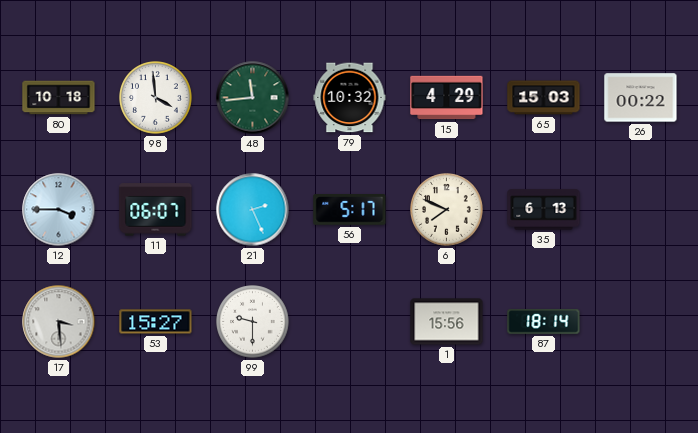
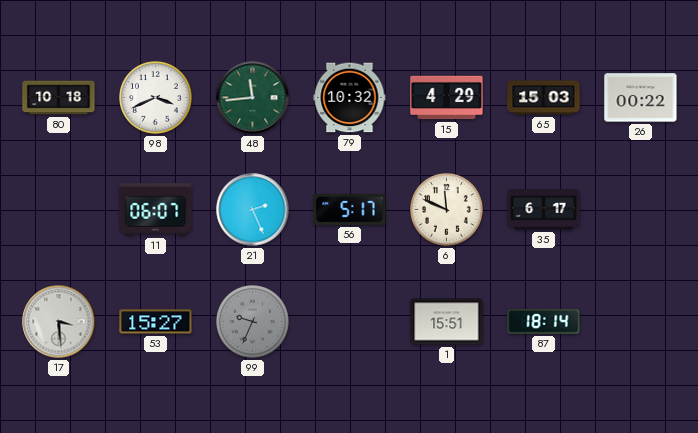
98: 3:59 -> 3:41
12: 3:45 -> none
6: 7:49 -> 11:49
35: 6:13 -> 6:17
99: 9:30 -> 9:34
99 dial: white -> grey
1: 15:56 -> 15:51
